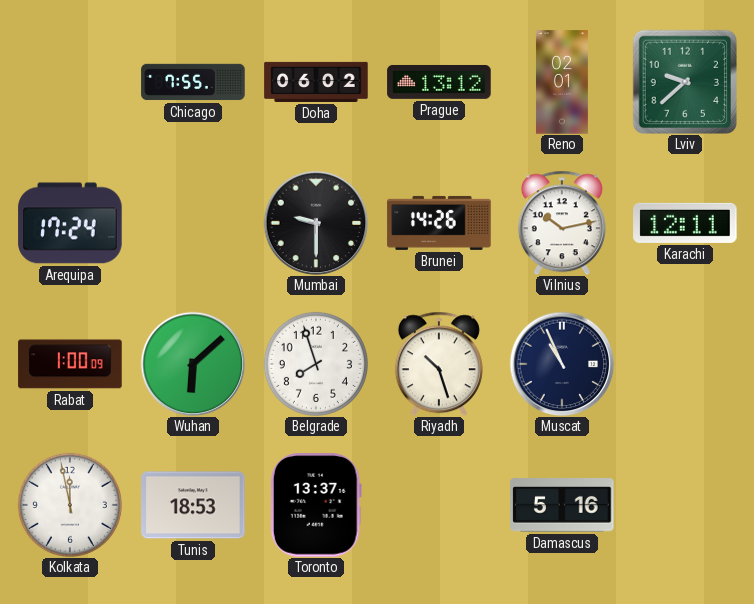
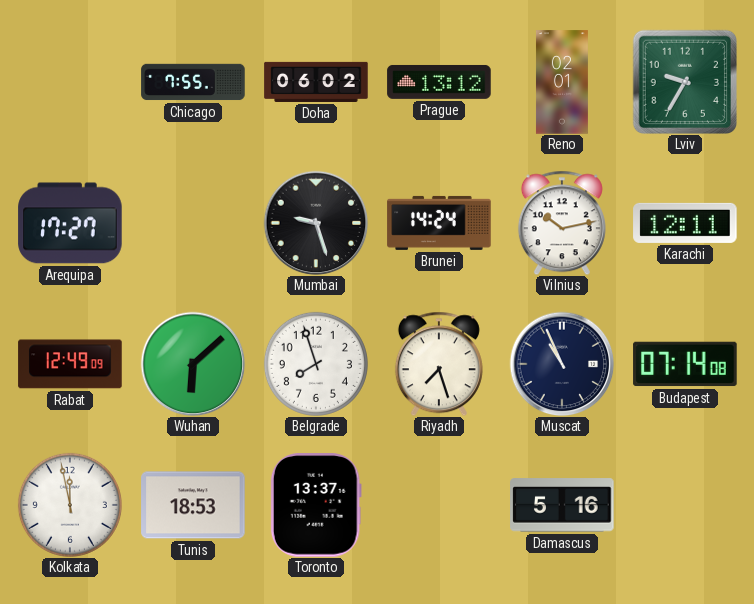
Lviv: 9:38 -> 9:35
Arequipa: 17:24 -> 17:27
Mumbai: 9:30 -> 9:27
Brunei: 14:26 -> 14:24
Rabat: 1:00 -> 12:49
Riyadh: 10:27 -> 7:27
Budapest: none -> 07:14
